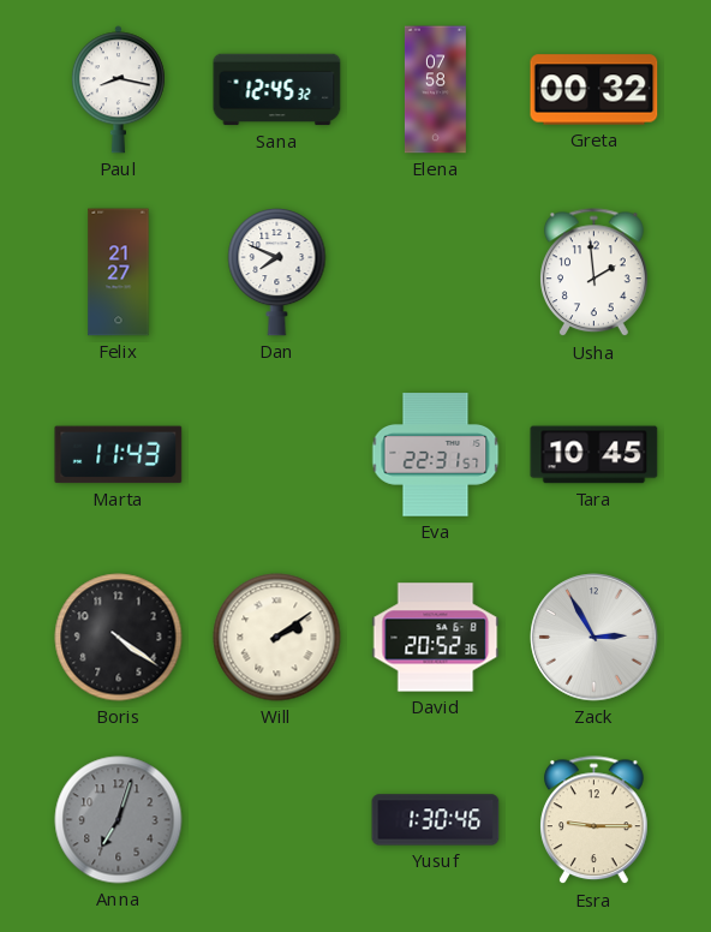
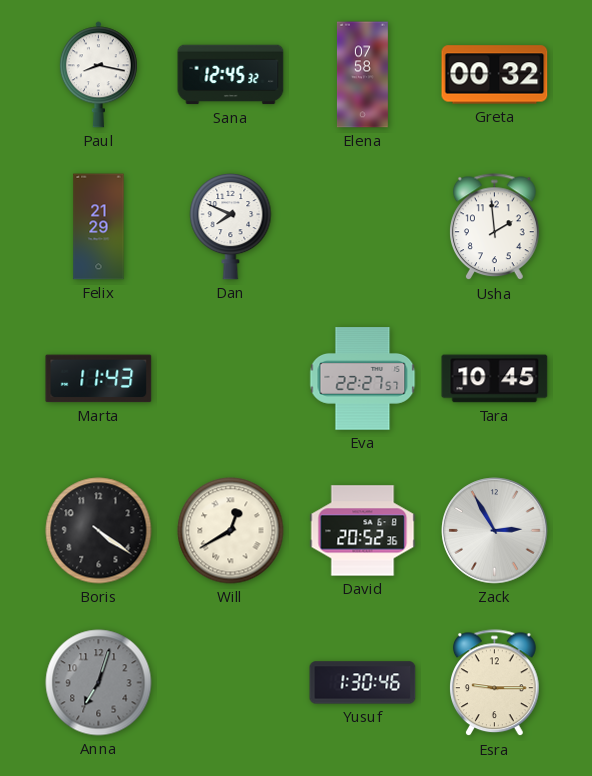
Felix: 21:27 -> 21:29
Eva: 22:31 -> 22:27
Will: 2:09 -> 12:40
